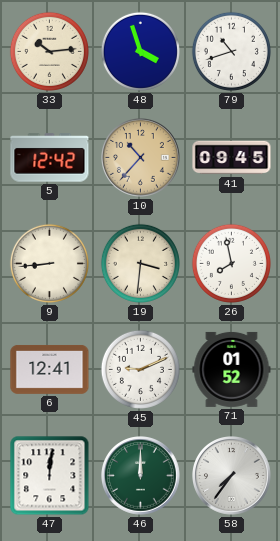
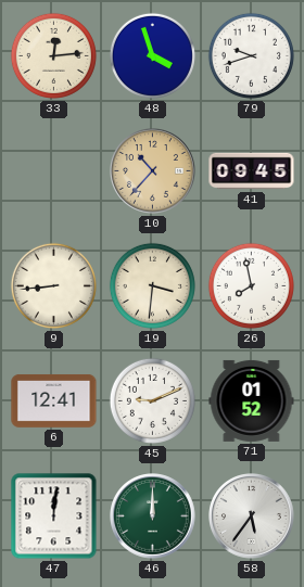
33: 10:14 -> 12:14
79: 10:42 -> 9:42
5: 12:42 -> none
58: 7:36 -> 5:36
